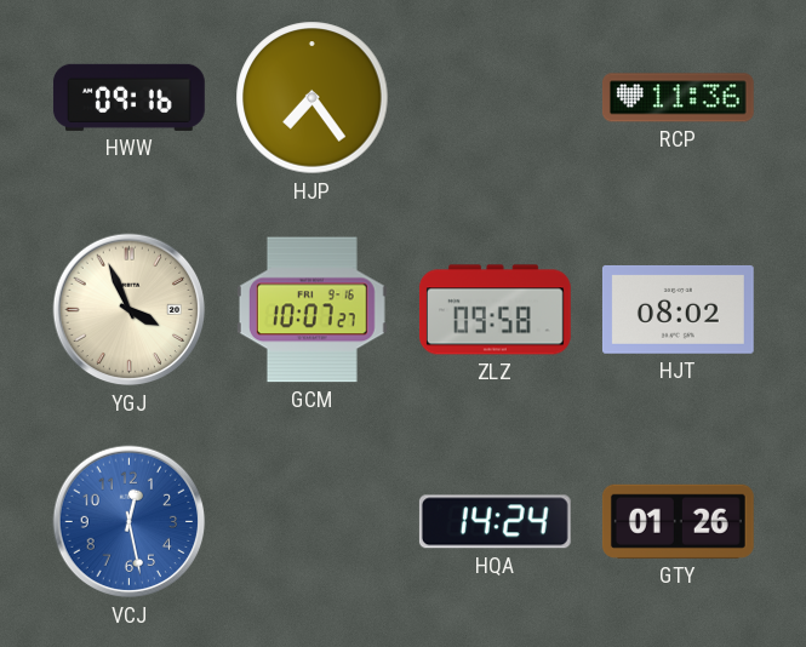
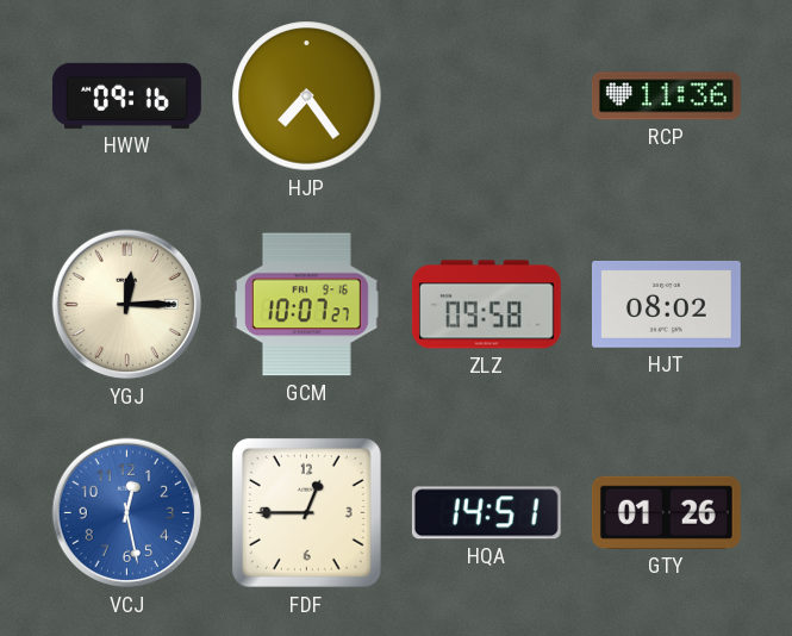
YGJ: 3:56 -> 12:15
FDF: none -> 12:45
HQA: 14:24 -> 14:51
